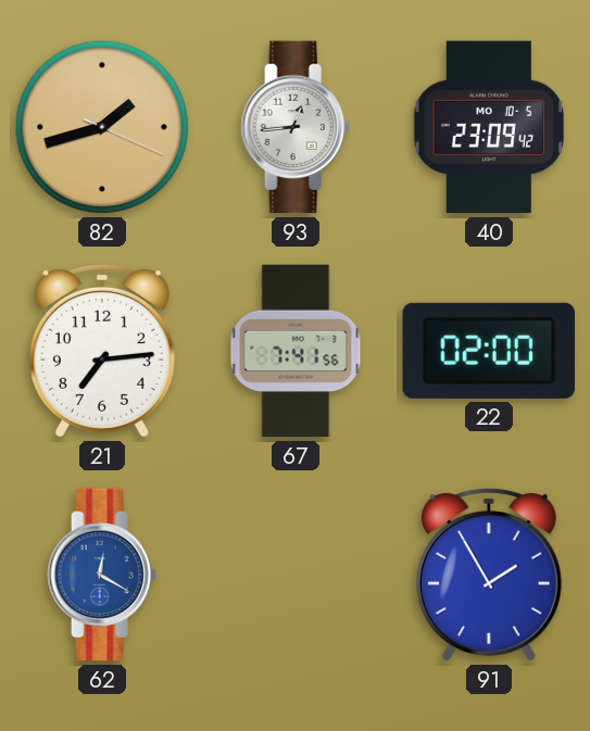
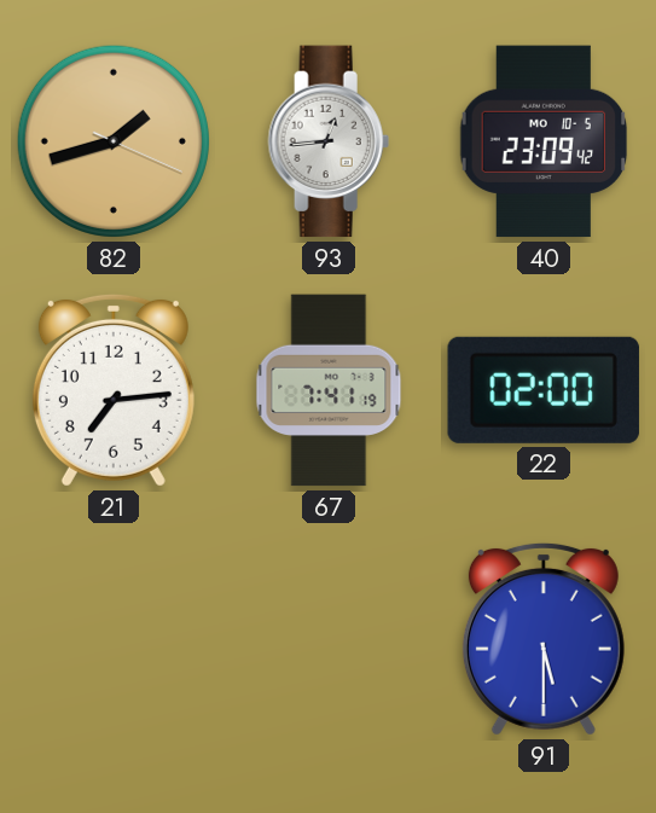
67: 7:41:56 -> 7:41:19
62: 12:20 -> none
91: 1:55 -> 5:30
